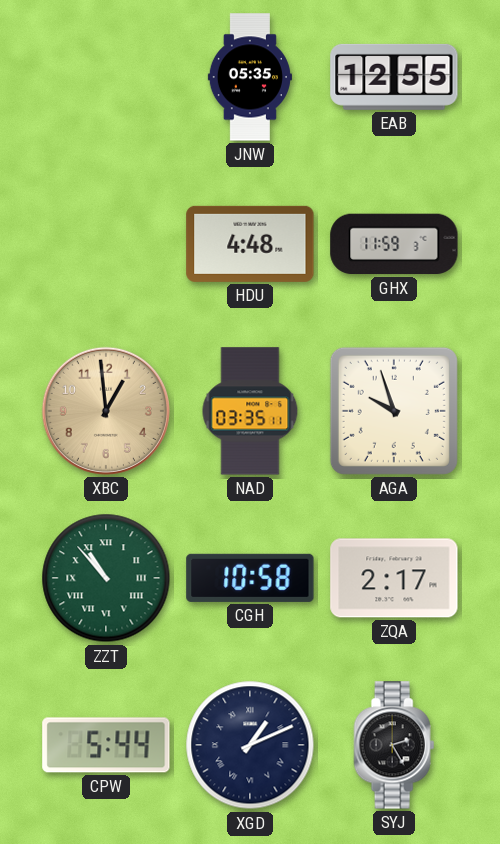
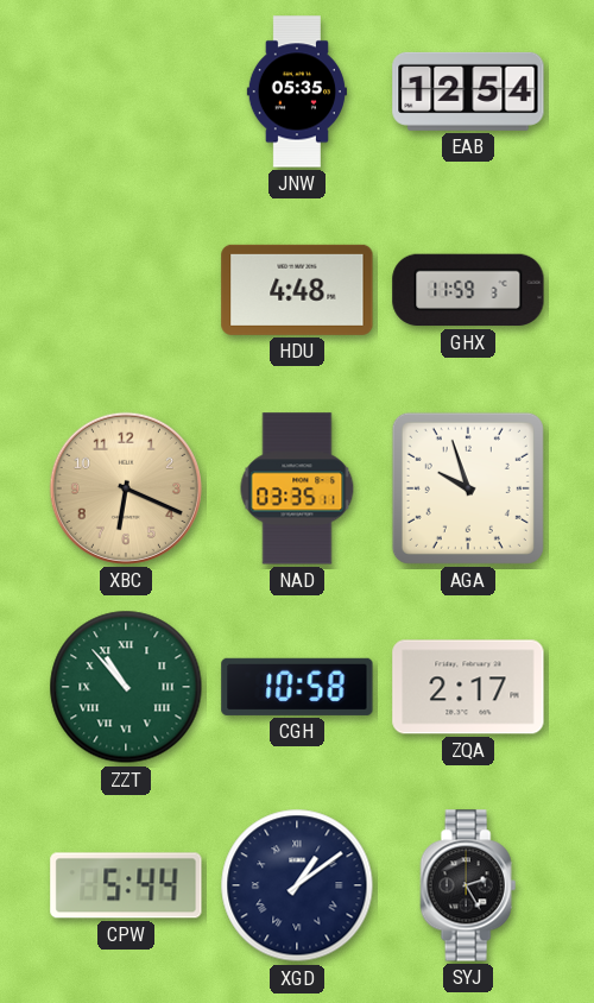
EAB: 12:55 -> 12:54
XBC: 12:59 -> 6:19
XGD: 1:11 -> 1:09
